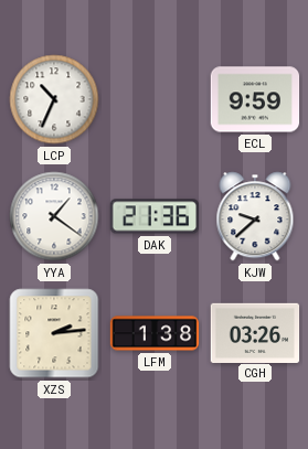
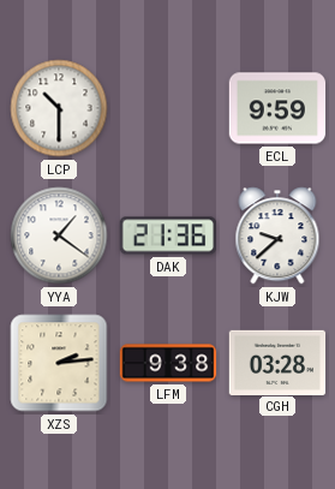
LCP: 10:34 -> 10:30
LFM: 1:38 -> 9:38
CGH: 03:26 -> 03:28
